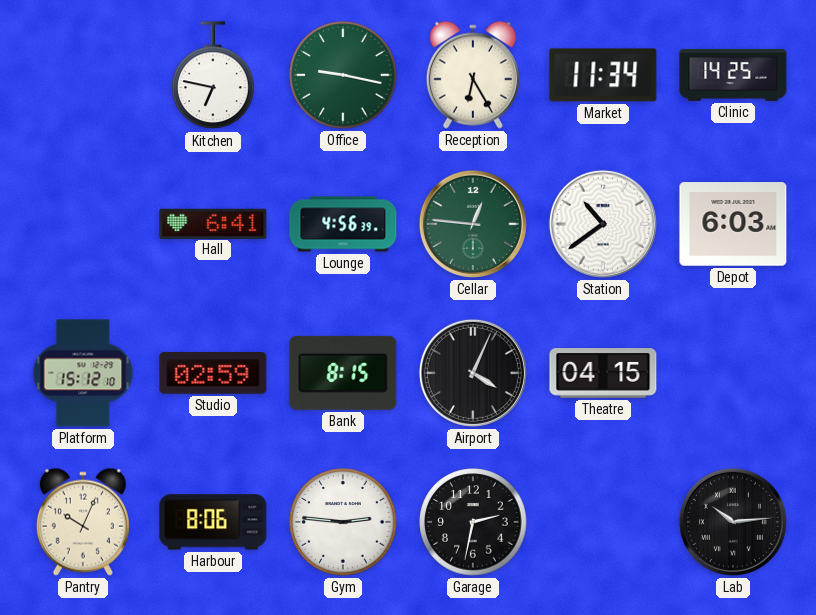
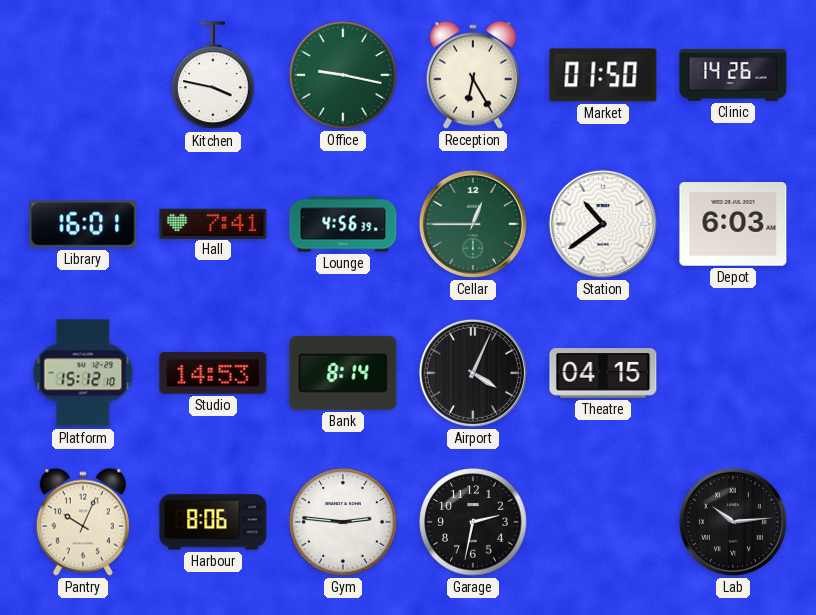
Kitchen: 6:47 -> 3:47
Market: 11:34 -> 01:50
Clinic: 14:25 -> 14:26
Library: none -> 16:01
Hall: 6:41 -> 7:41
Cellar: 12:46 -> 12:45
Studio: 02:59 -> 14:53
Bank: 8:15 -> 8:14
